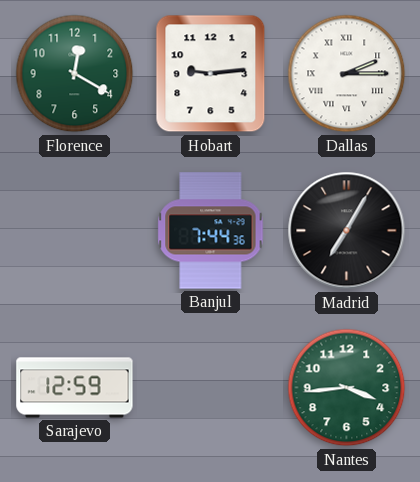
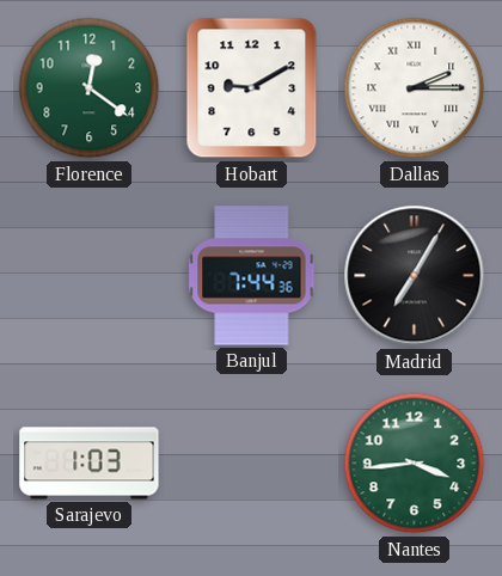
Florence: 12:20 -> 12:21
Hobart: 9:14 -> 9:10
Sarajevo: 12:59 -> 1:03
